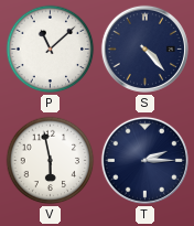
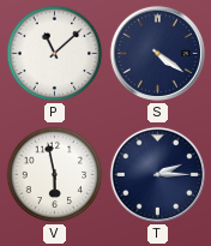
S: 4:23 -> 4:21
